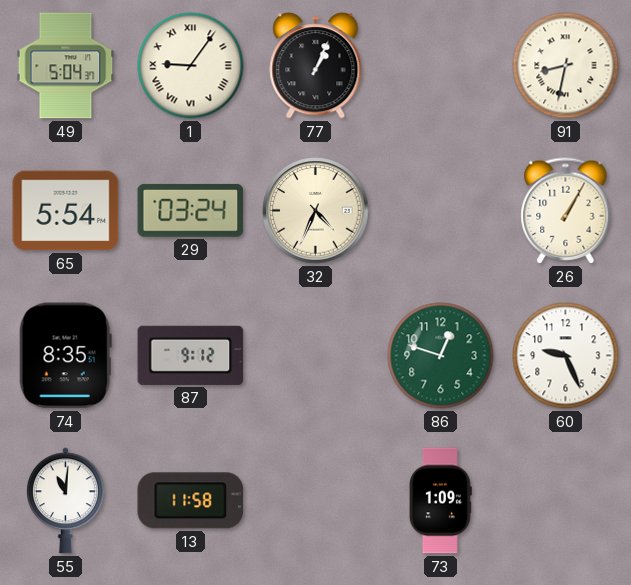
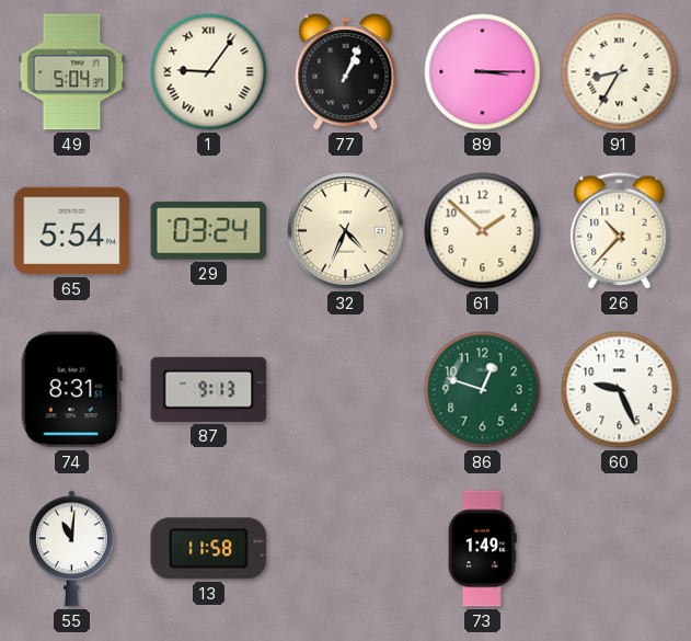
89: none -> 3:15
91: 8:32 -> 8:35
61: none -> 1:52
26: 1:05 -> 10:37
74: 8:35 -> 8:31
87: 9:12 -> 9:13
73: 1:09 -> 1:49
